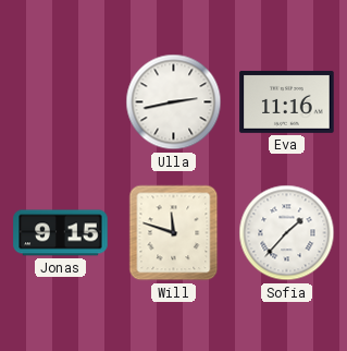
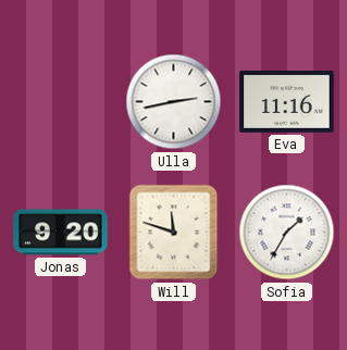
Jonas: 9:15 -> 9:20
Sofia: 1:37 -> 1:35
